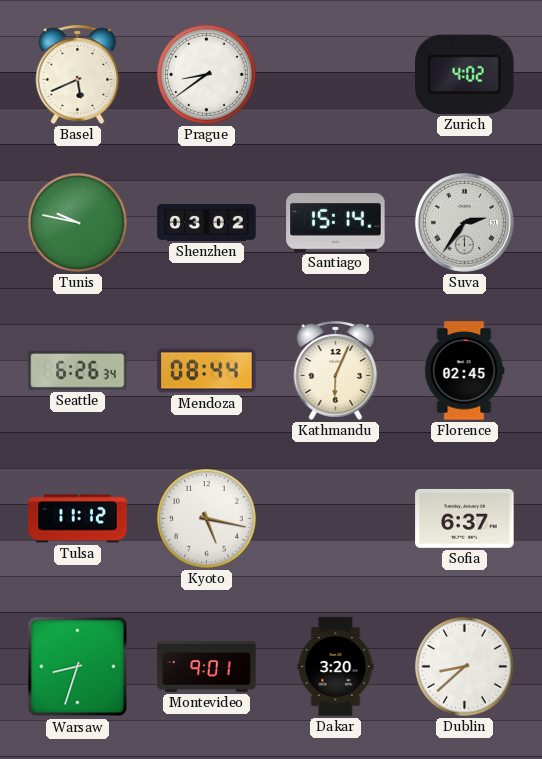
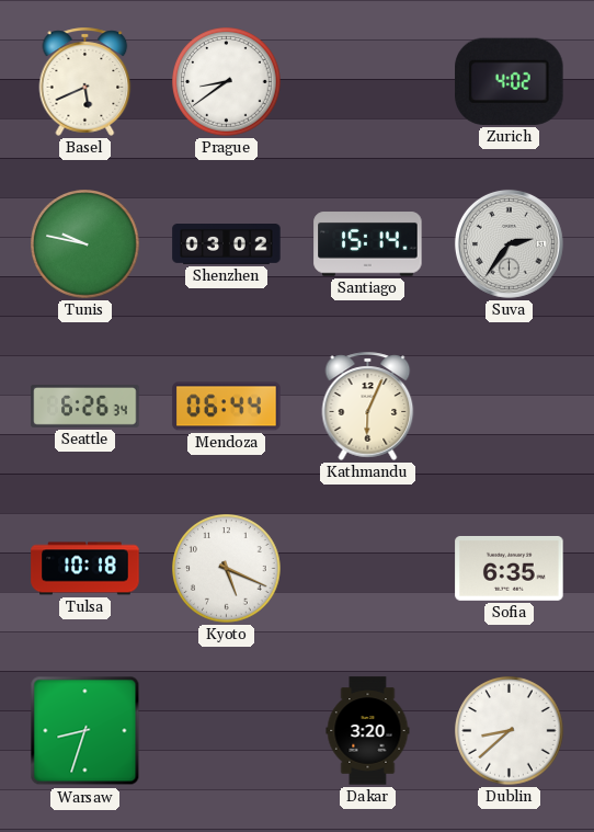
Mendoza: 08:44 -> 06:44
Florence: 02:45 -> none
Tulsa: 11:12 -> 10:18
Kyoto: 5:17 -> 5:19
Sofia: 6:37 -> 6:35
Montevideo: 9:01 -> none
